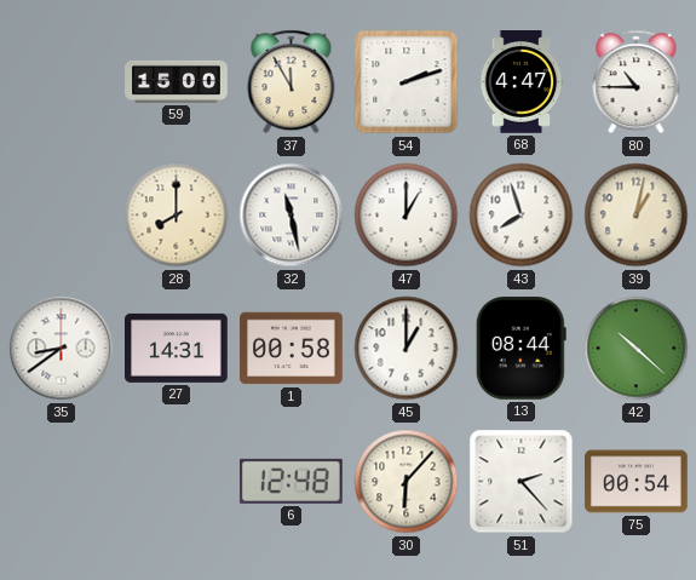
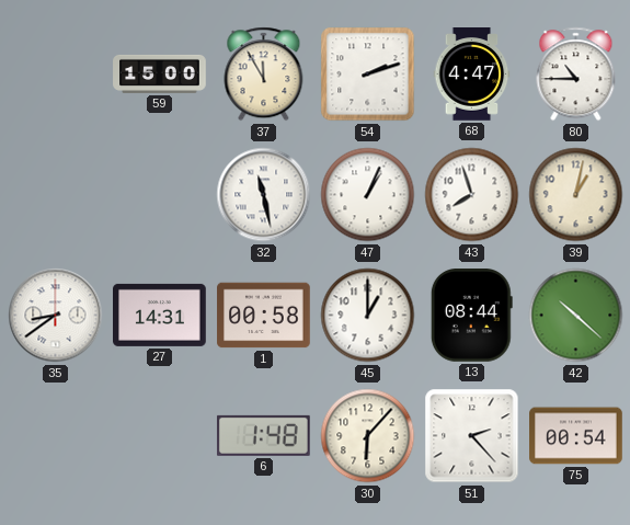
28: 8:00 -> none
47: 1:00 -> 1:04
6: 12:48 -> 1:48
